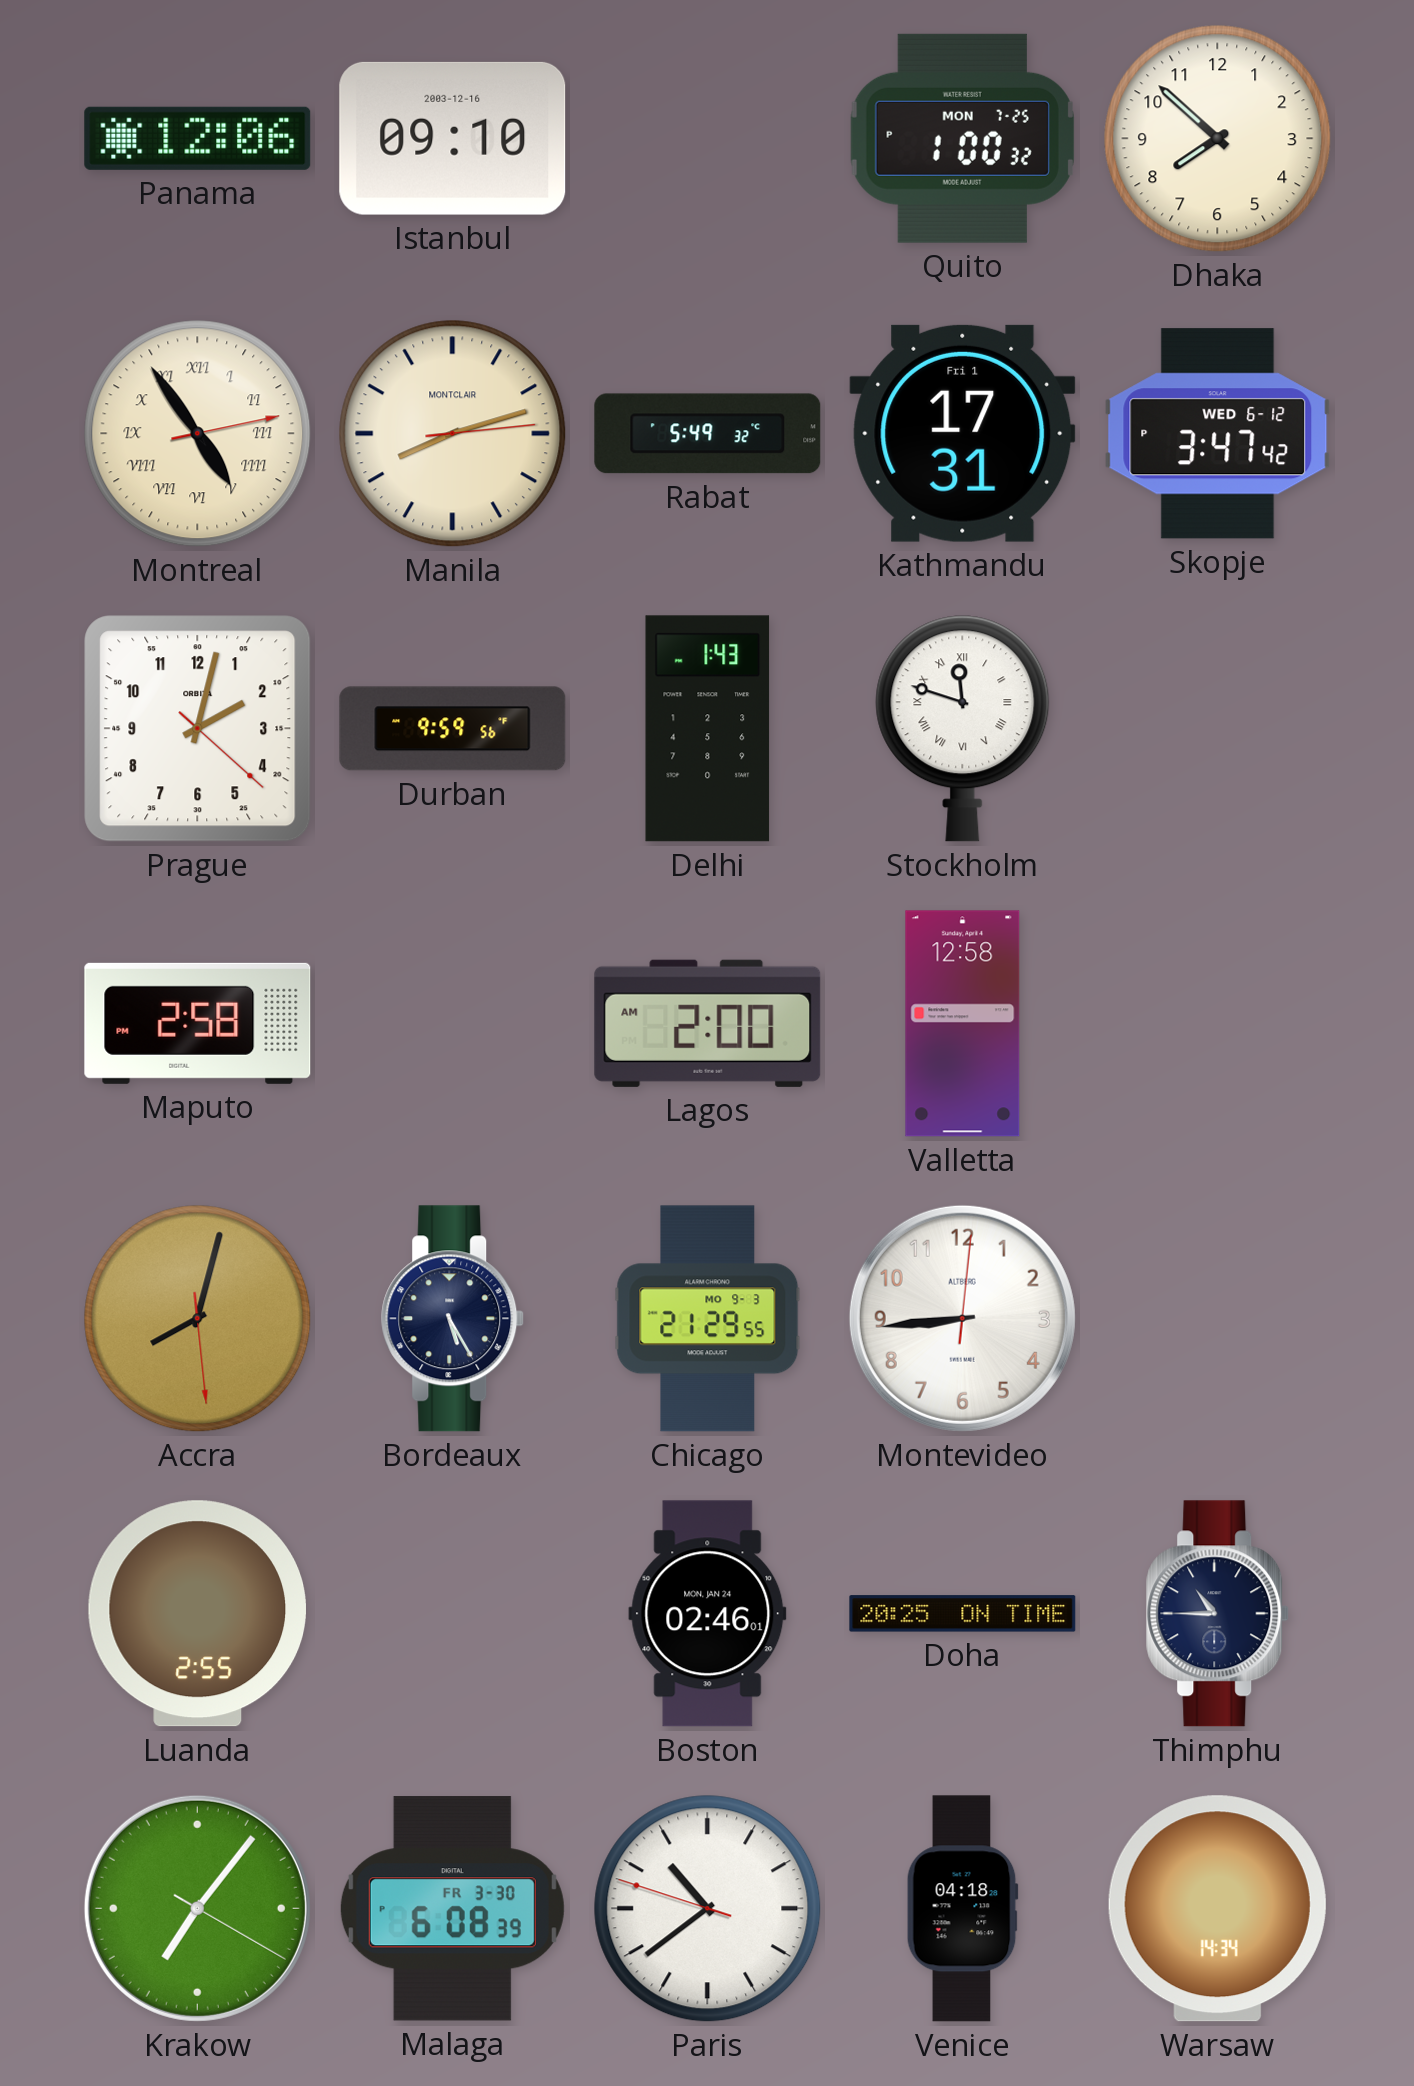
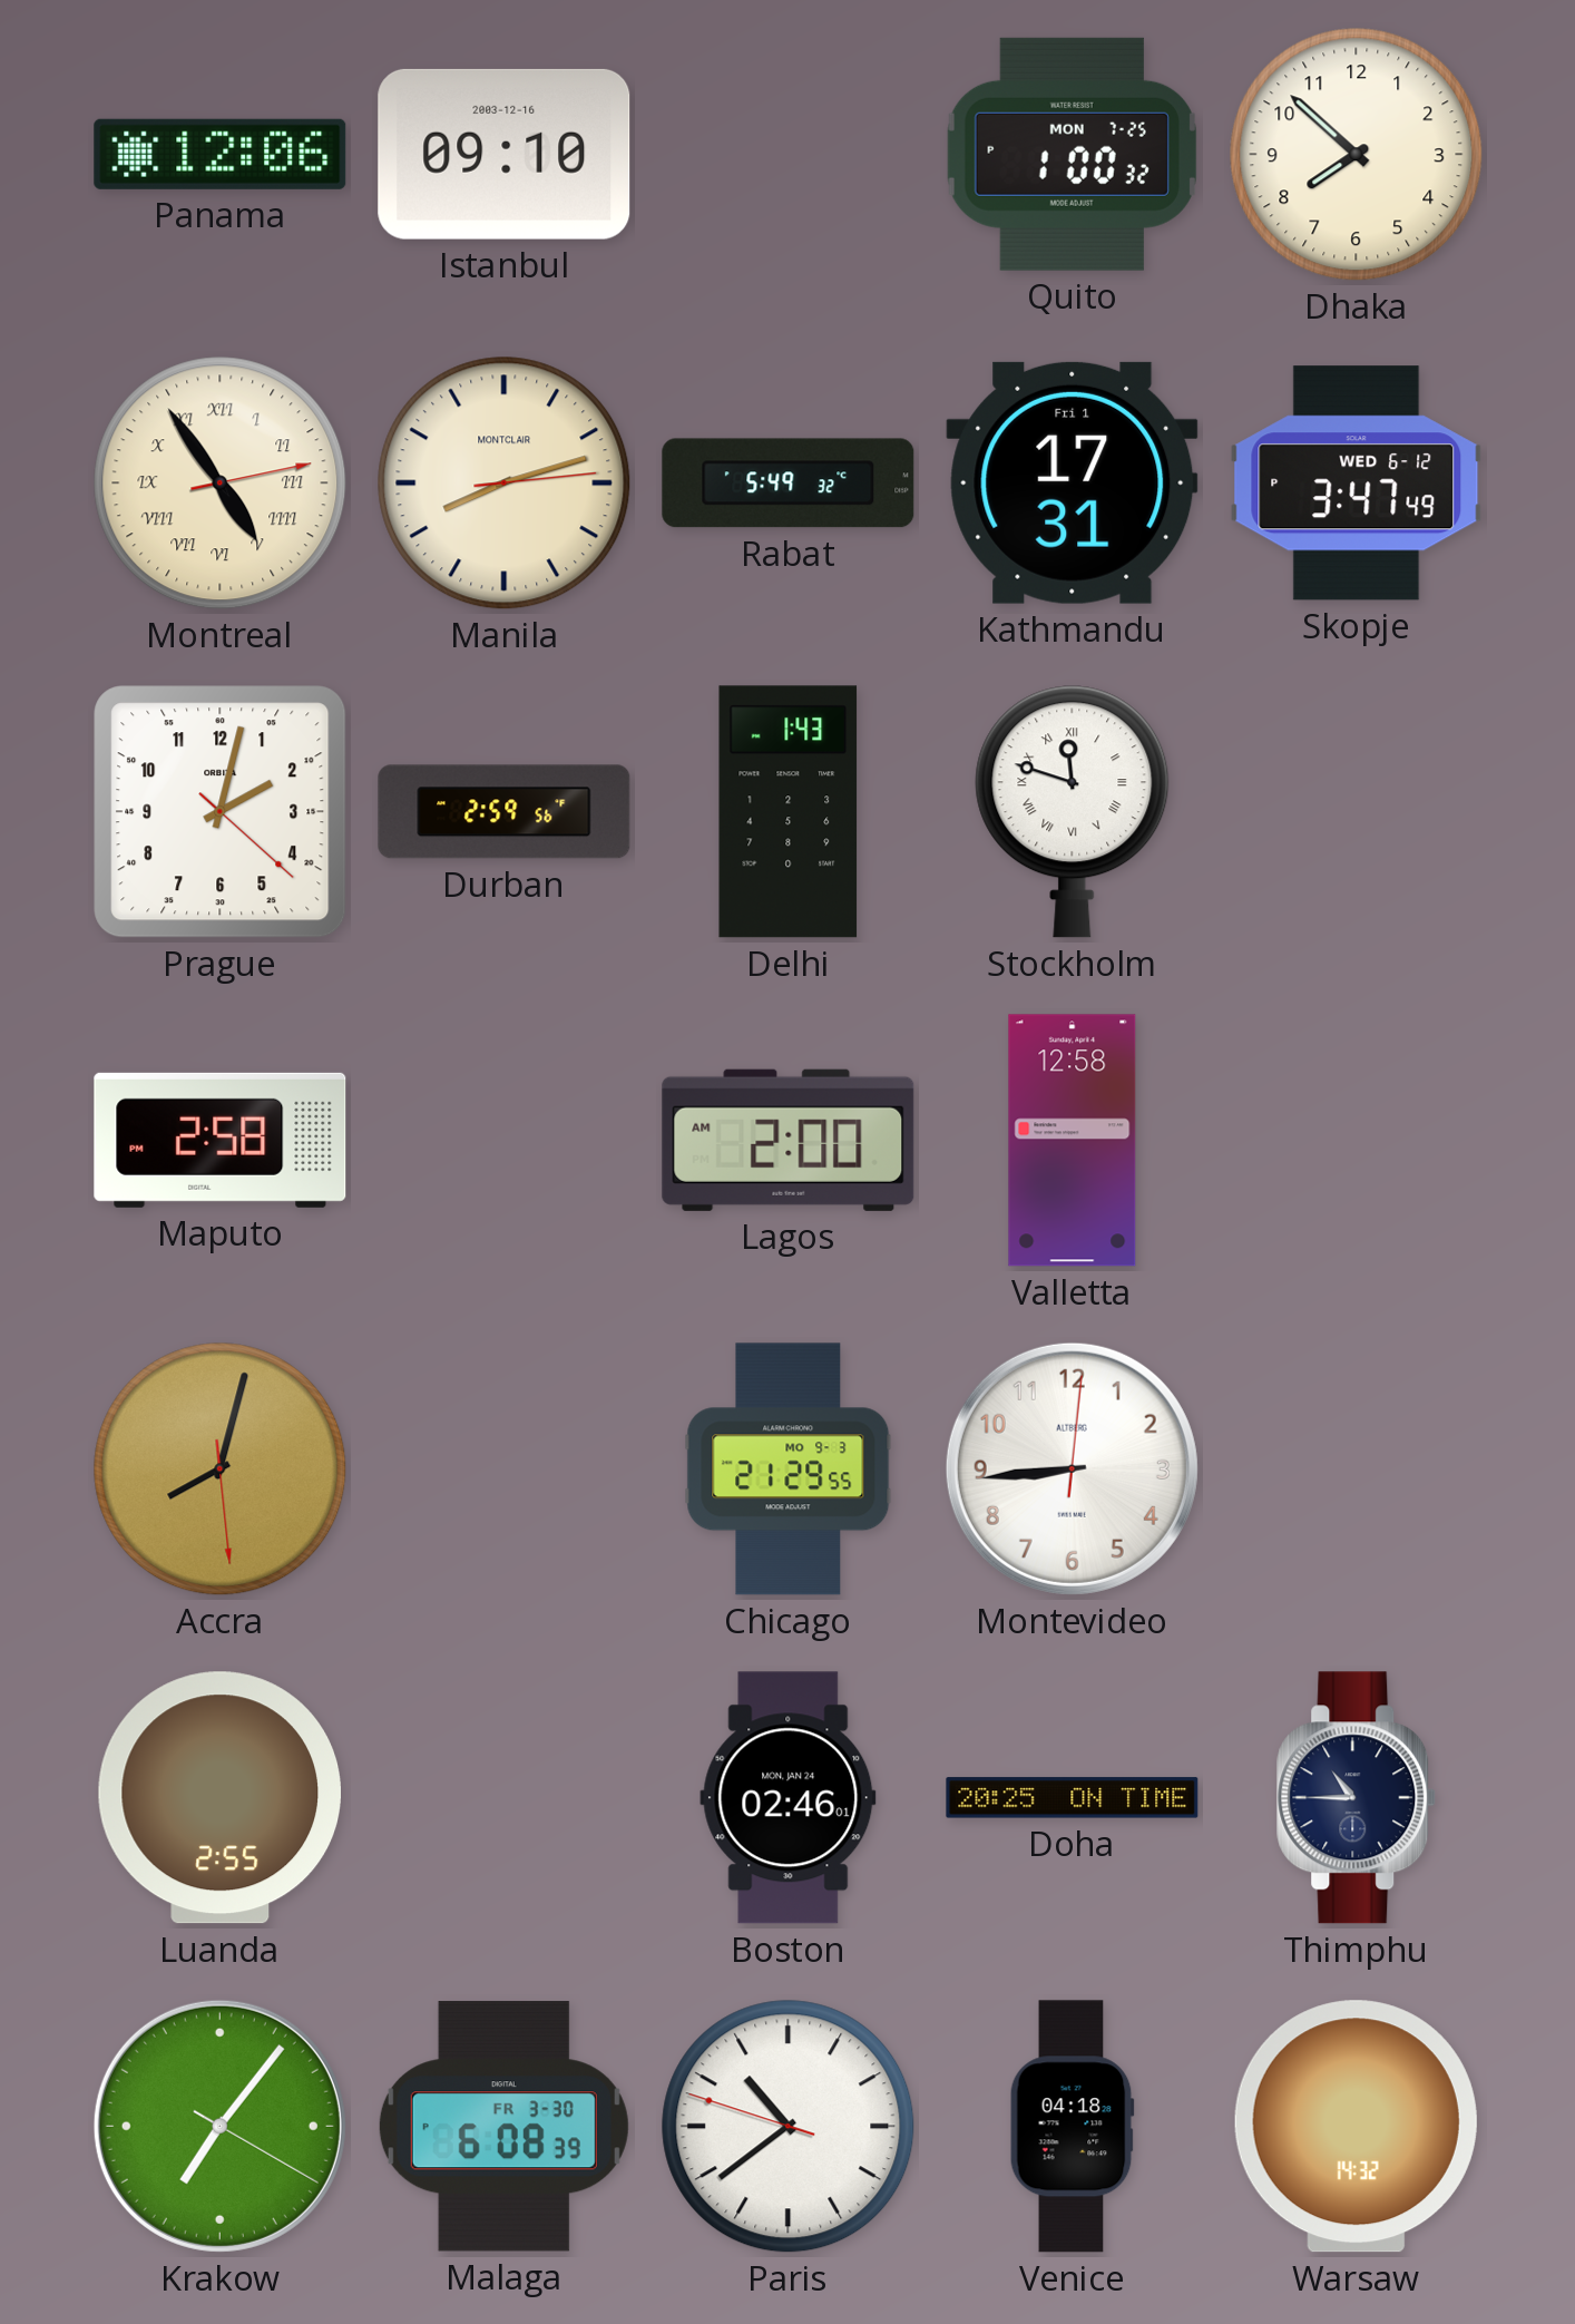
Skopje: 3:47:42 PM -> 3:47:49 PM
Durban: 9:59 -> 2:59
Bordeaux: 5:25 -> none
Warsaw: 14:34 -> 14:32
